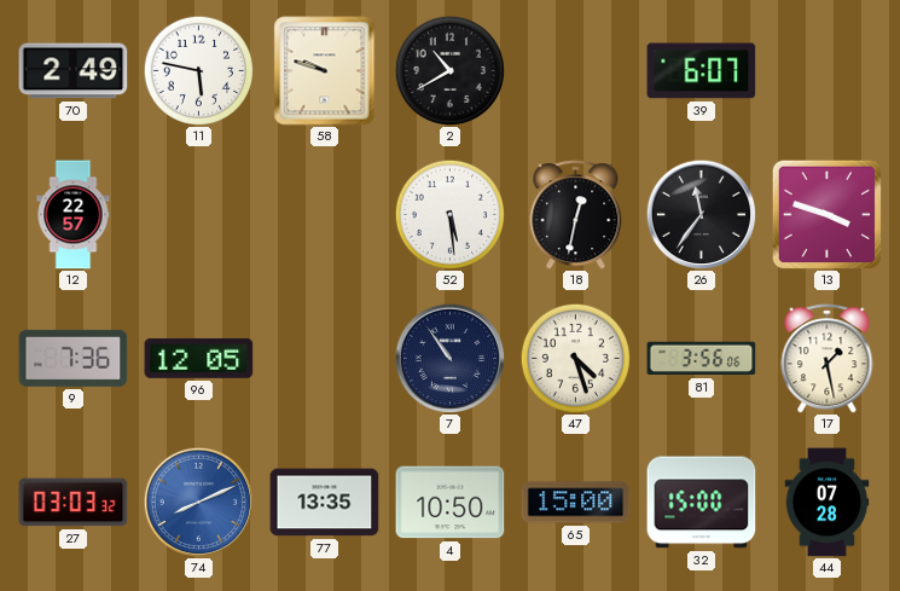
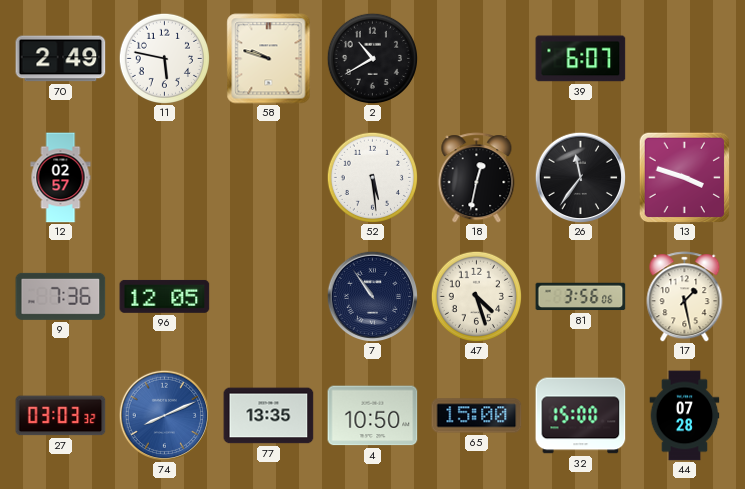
12: 22:57 -> 02:57
